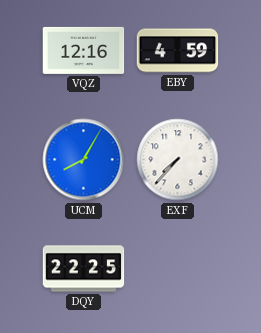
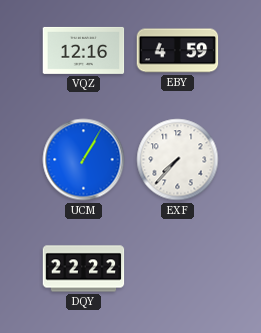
UCM: 8:05 -> 1:05
DQY: 22:25 -> 22:22
